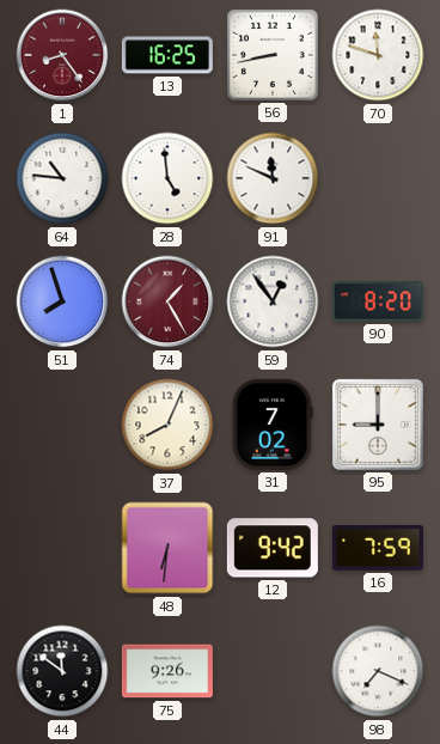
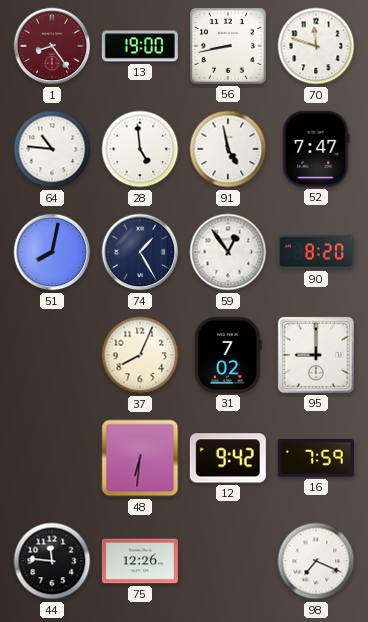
13: 16:25 -> 19:00
91: 11:49 -> 4:58
52: none -> 7:47
51: 7:57 -> 8:02
74 dial: burgundy -> navy
44: 11:51 -> 11:46
75: 9:26 -> 12:26
